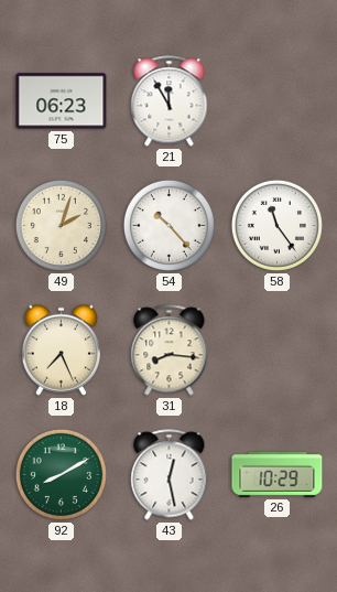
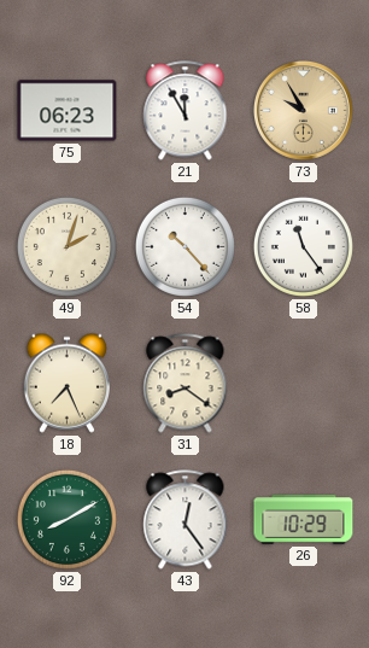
73: none -> 9:55
31: 8:16 -> 8:21
43: 12:28 -> 12:24
